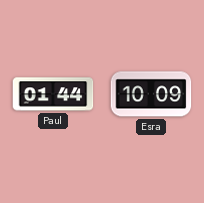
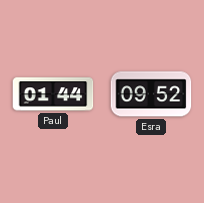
Esra: 10:09 -> 09:52
